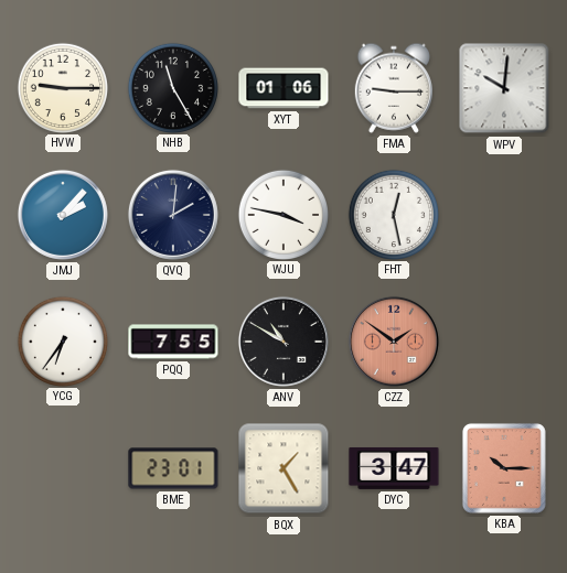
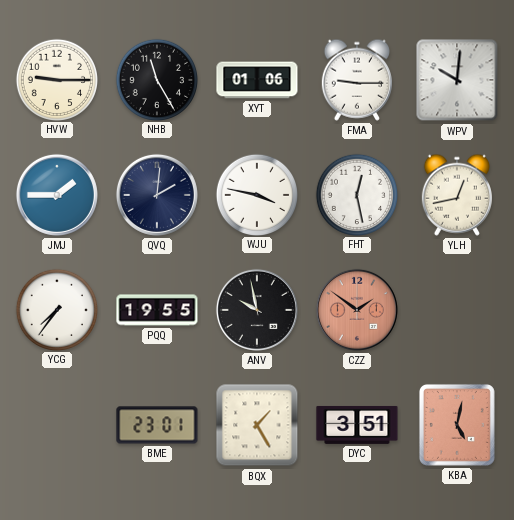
JMJ: 2:07 -> 1:45
YLH: none -> 12:43
YCG: 6:36 -> 7:36
PQQ: 7:55 -> 19:55
ANV: 10:50 -> 9:58
DYC: 3:47 -> 3:51
KBA: 10:15 -> 5:02
